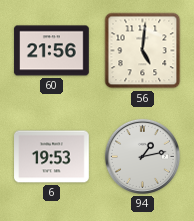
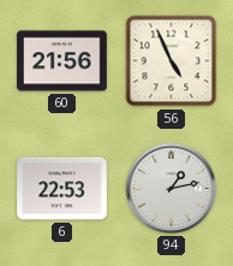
56: 5:01 -> 4:56
6: 19:53 -> 22:53
